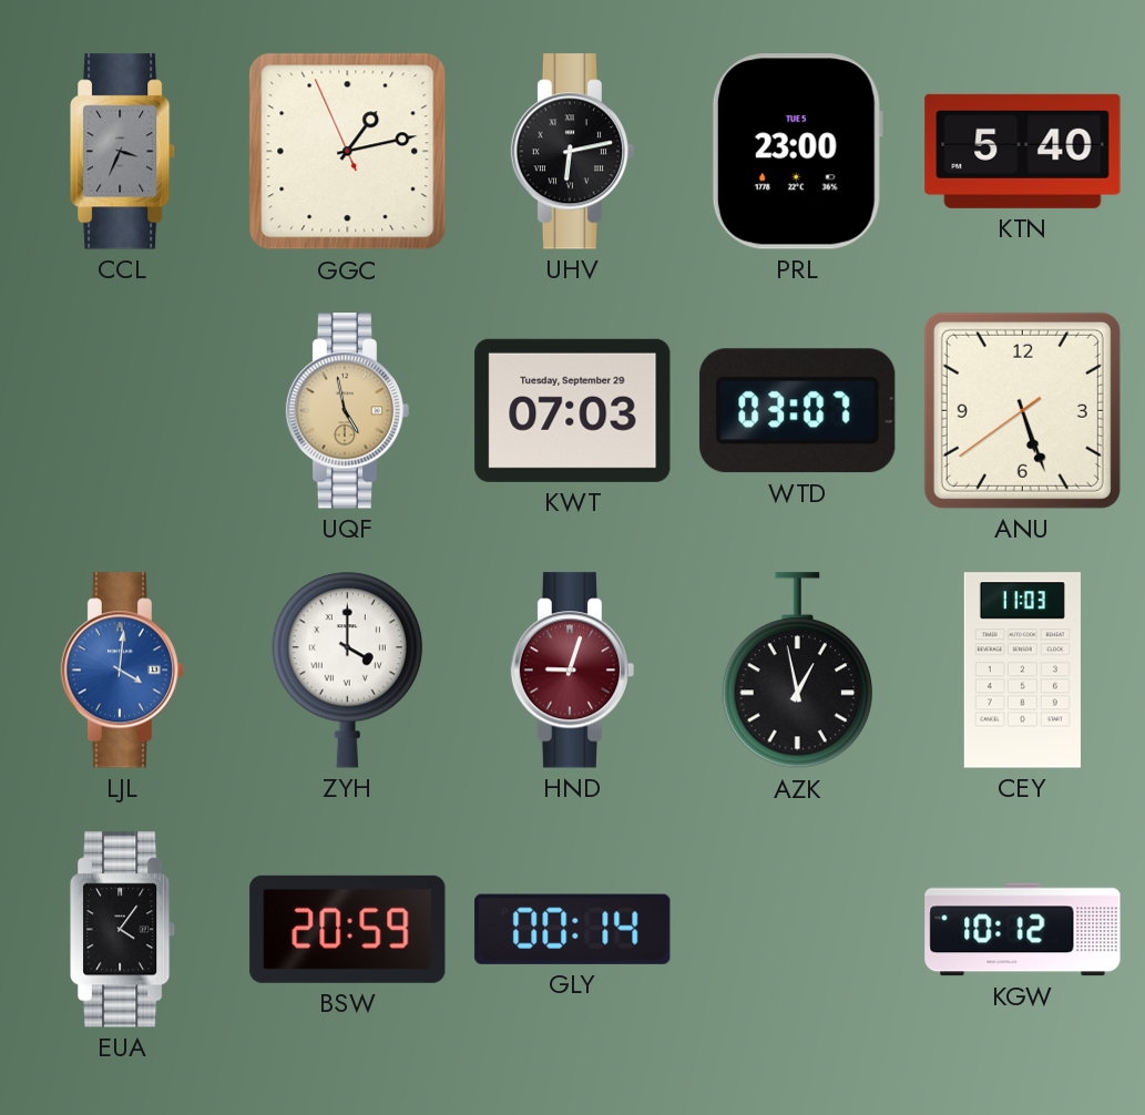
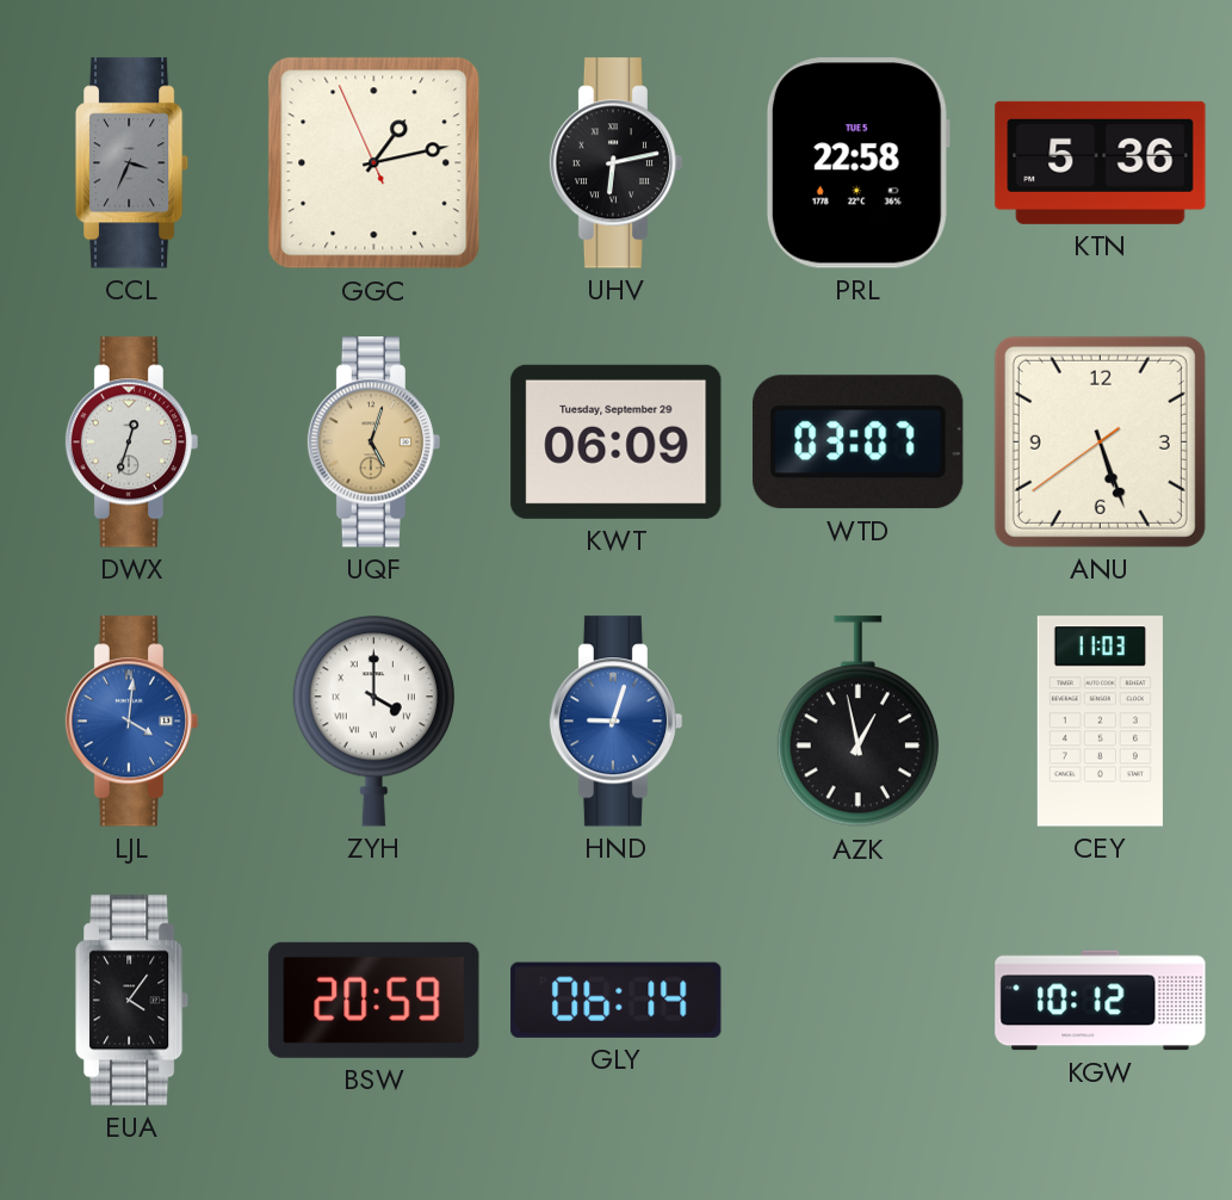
PRL: 23:00 -> 22:58
KTN: 5:40 -> 5:36
DWX: none -> 12:33
UQF: 4:58 -> 5:03
KWT: 07:03 -> 06:09
HND dial: burgundy -> blue
GLY: 00:14 -> 06:14
